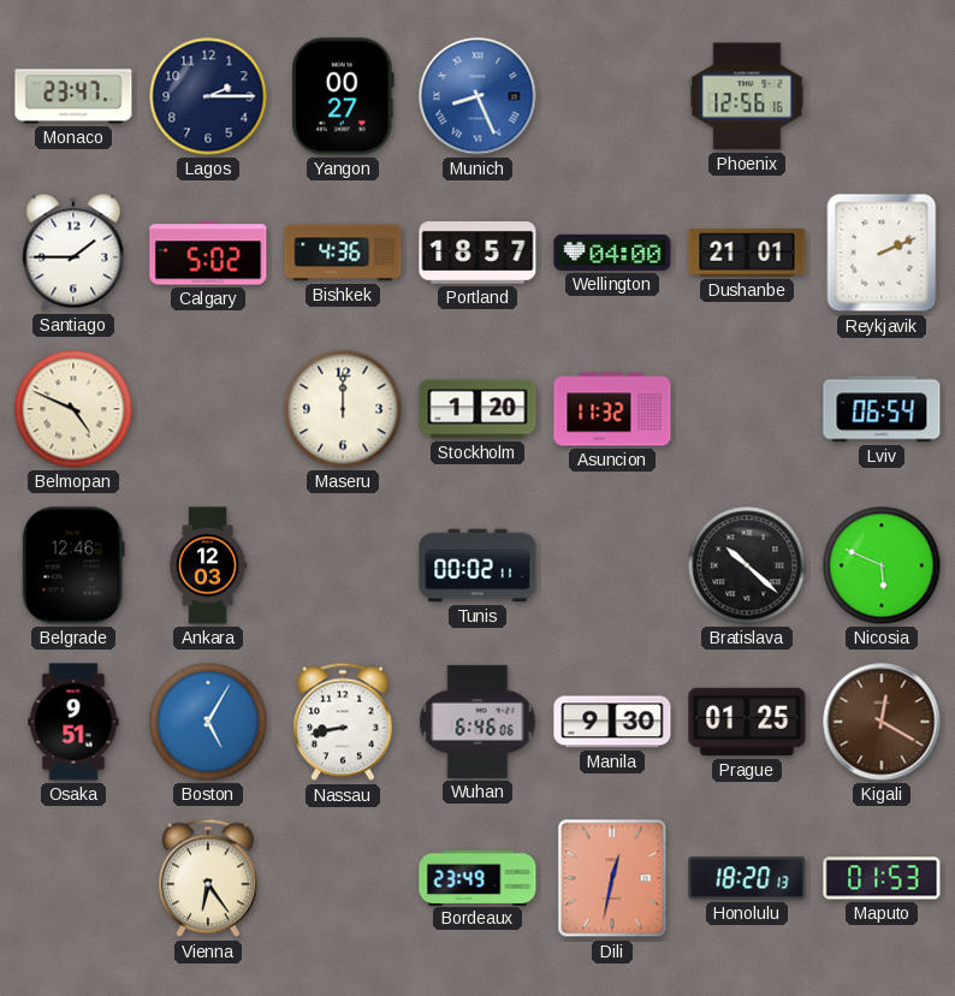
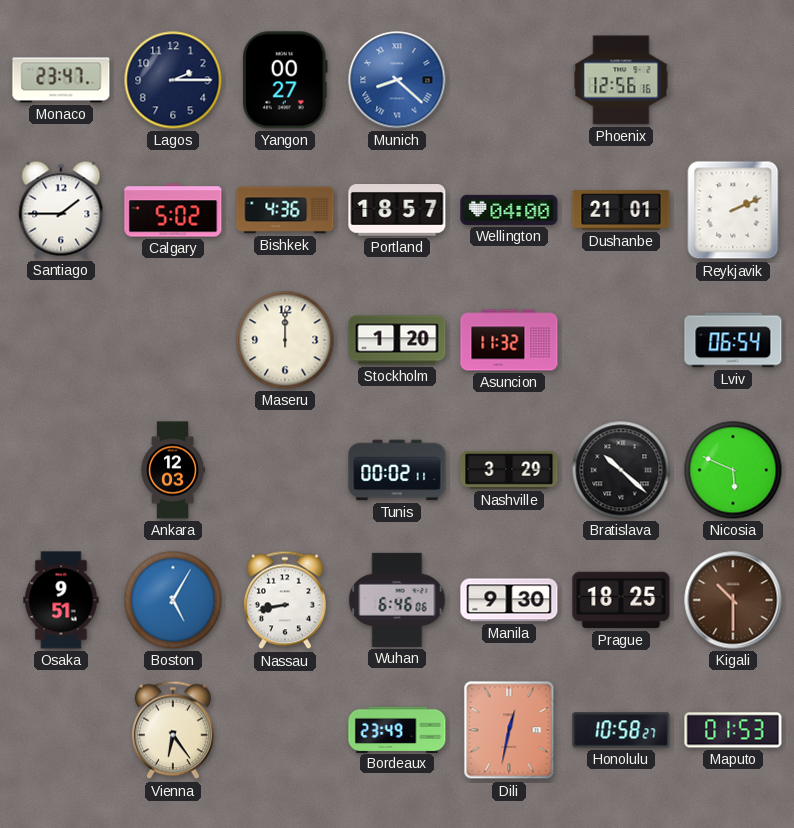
Munich: 8:26 -> 8:22
Belmopan: 4:49 -> none
Belgrade: 12:46 -> none
Nashville: none -> 3:29
Prague: 01:25 -> 18:25
Kigali: 12:20 -> 10:30
Honolulu: 18:20 -> 10:58
